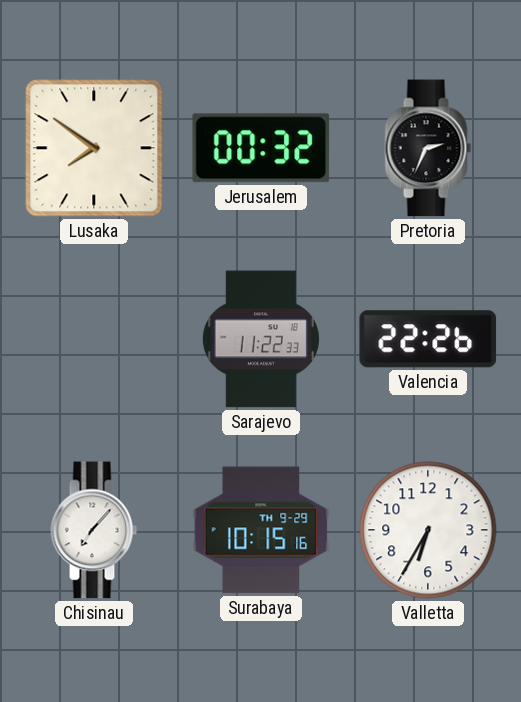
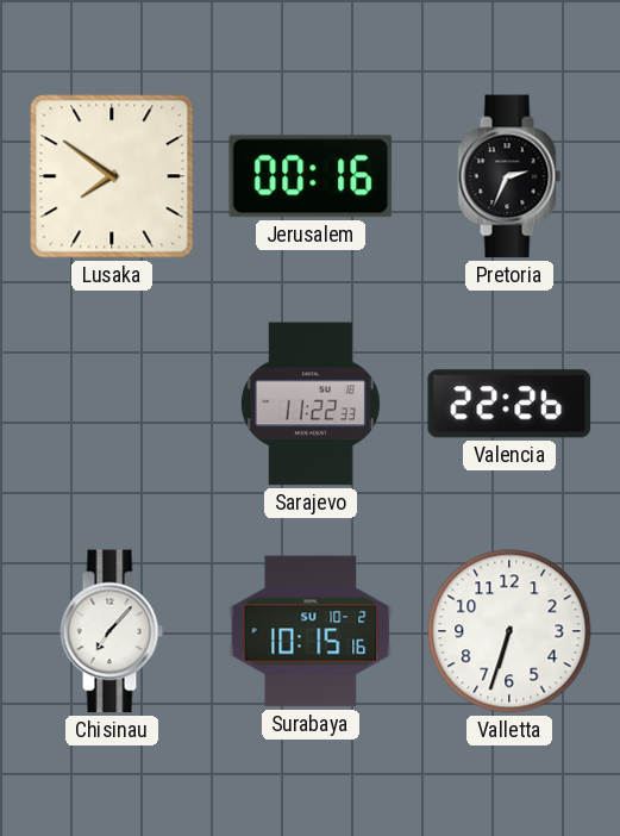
Jerusalem: 00:32 -> 00:16
Surabaya date: TH 9-29 -> SU 10-2
Valletta: 6:35 -> 6:33
